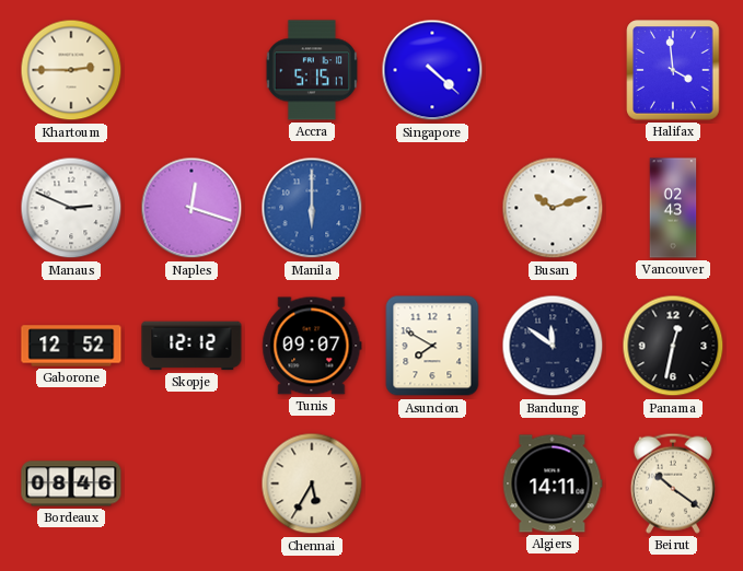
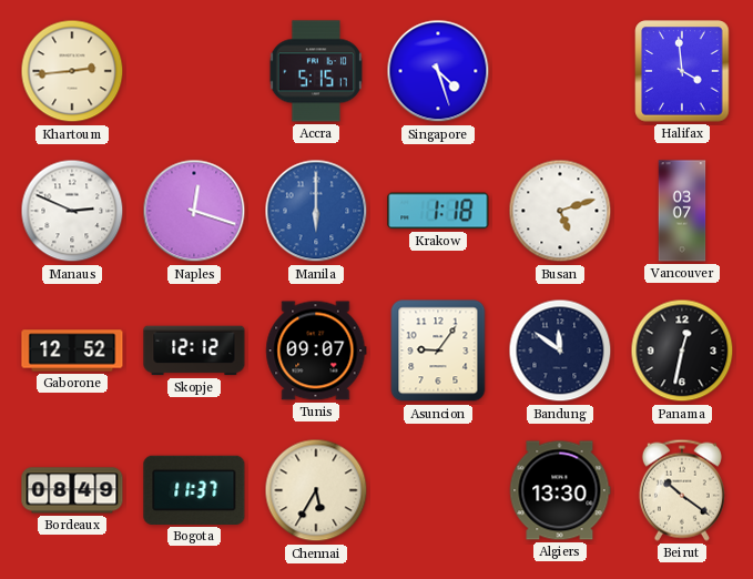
Khartoum: 2:45 -> 2:44
Singapore: 4:22 -> 4:27
Krakow: none -> 1:18
Busan: 10:12 -> 5:12
Vancouver: 02:43 -> 03:07
Asuncion: 7:50 -> 9:06
Bordeaux: 08:46 -> 08:49
Bogota: none -> 11:37
Algiers: 14:11 -> 13:30
